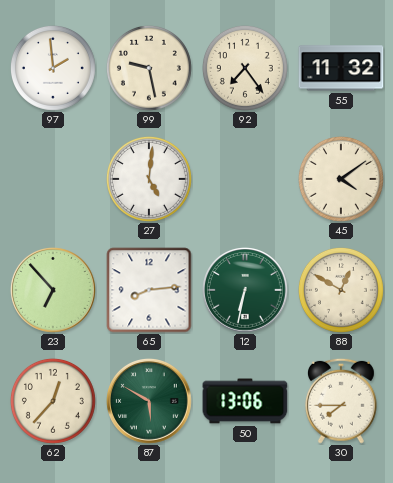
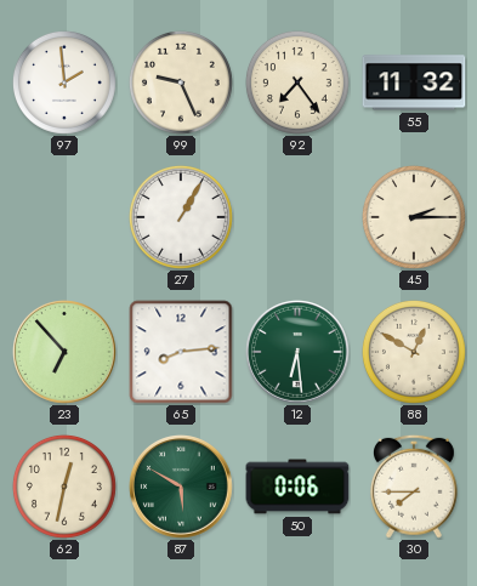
99: 9:28 -> 9:26
27: 5:01 -> 1:05
45: 4:09 -> 2:15
12: 6:32 -> 6:29
62: 12:37 -> 12:32
50: 13:06 -> 0:06
